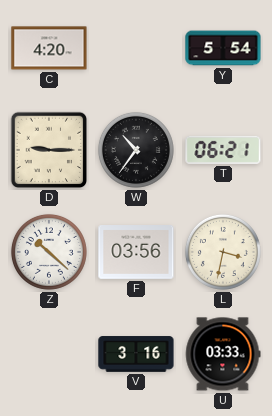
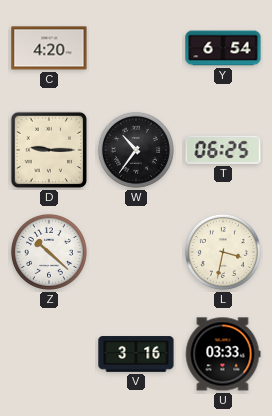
Y: 5:54 -> 6:54
T: 06:21 -> 06:25
F: 03:56 -> none
